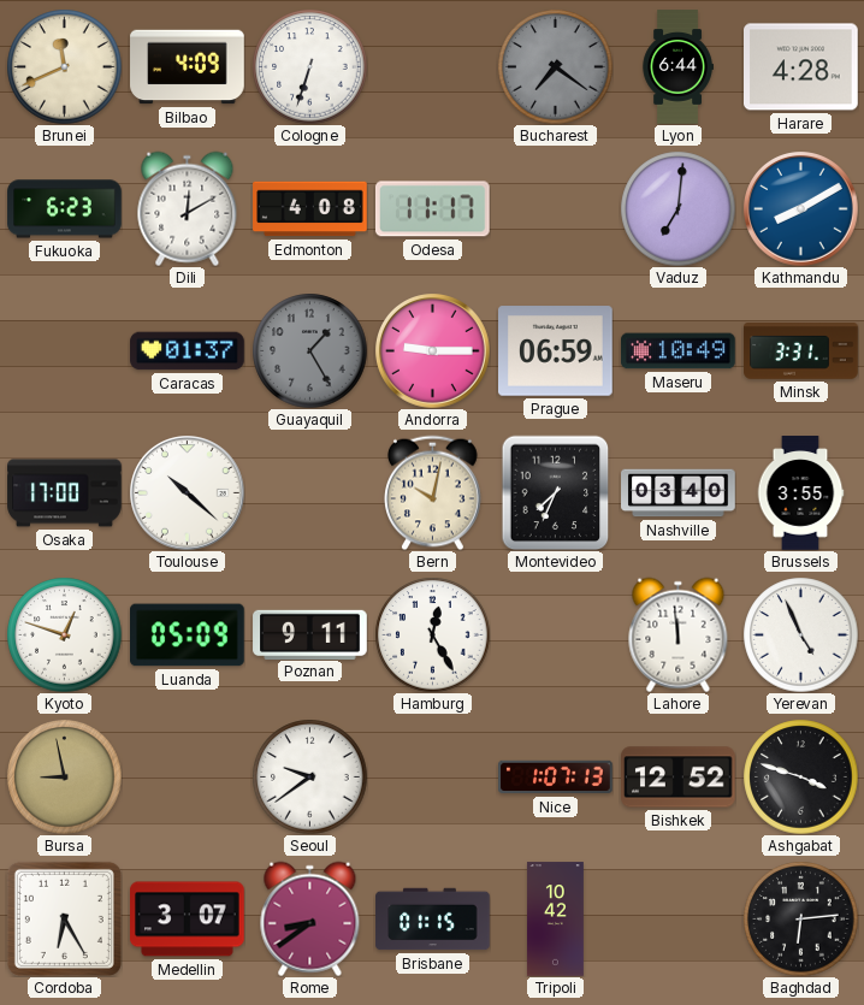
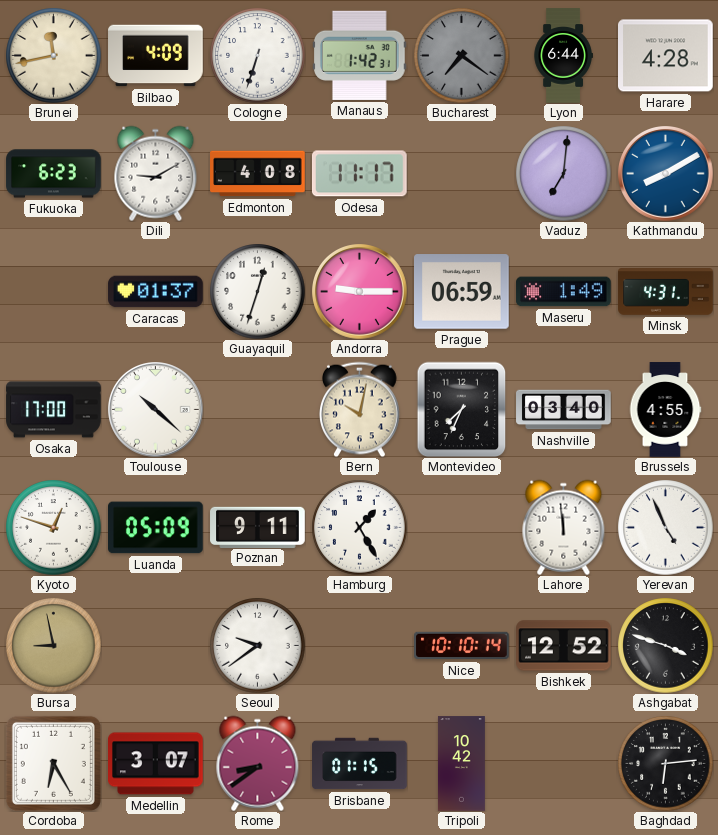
Brunei: 11:41 -> 11:43
Manaus: none -> 1:42
Dili: 12:10 -> 9:10
Guayaquil: 1:25 -> 12:33
Guayaquil dial: grey -> white
Maseru: 10:49 -> 1:49
Minsk: 3:31 -> 4:31
Brussels: 3:55 -> 4:55
Hamburg: 12:25 -> 1:25
Nice: 1:07 -> 10:10
